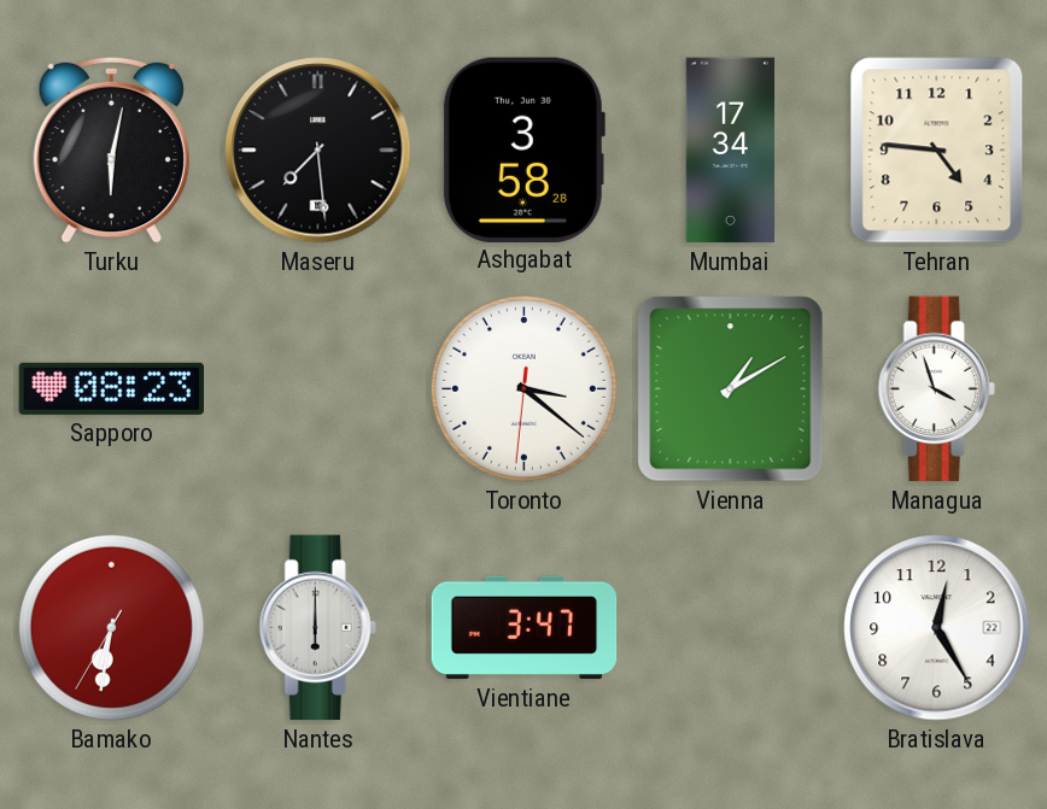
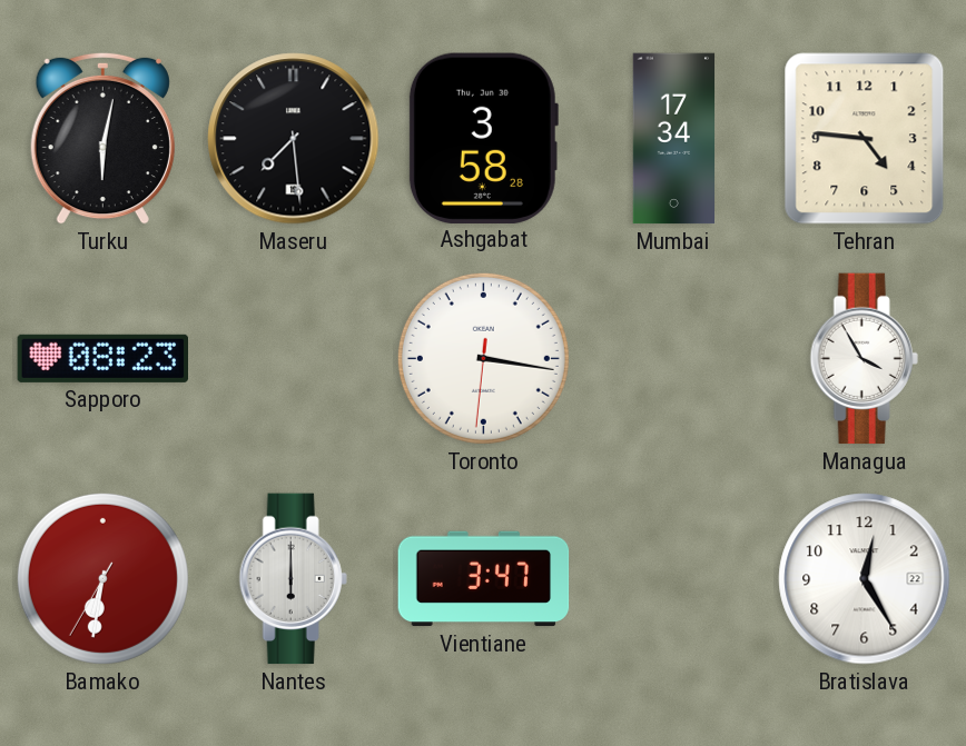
Toronto: 3:21 -> 3:16
Vienna: 1:10 -> none
Managua: 3:57 -> 3:55
